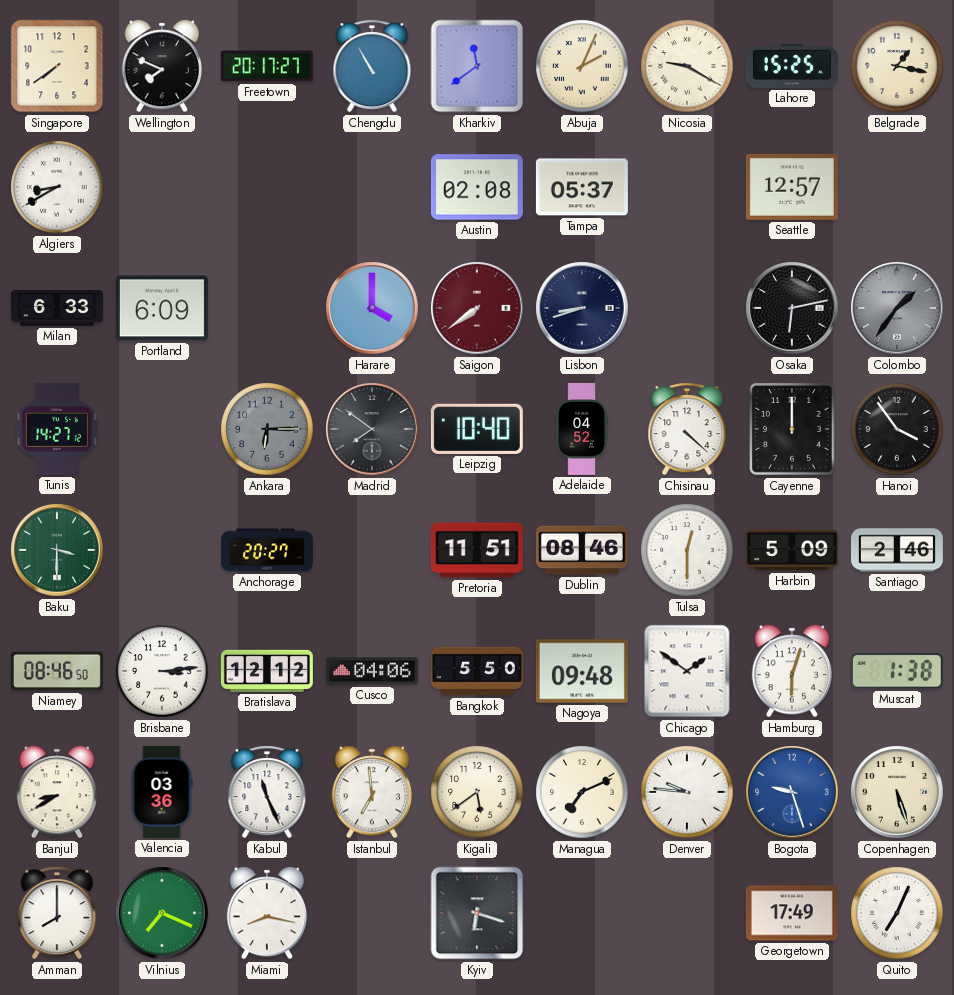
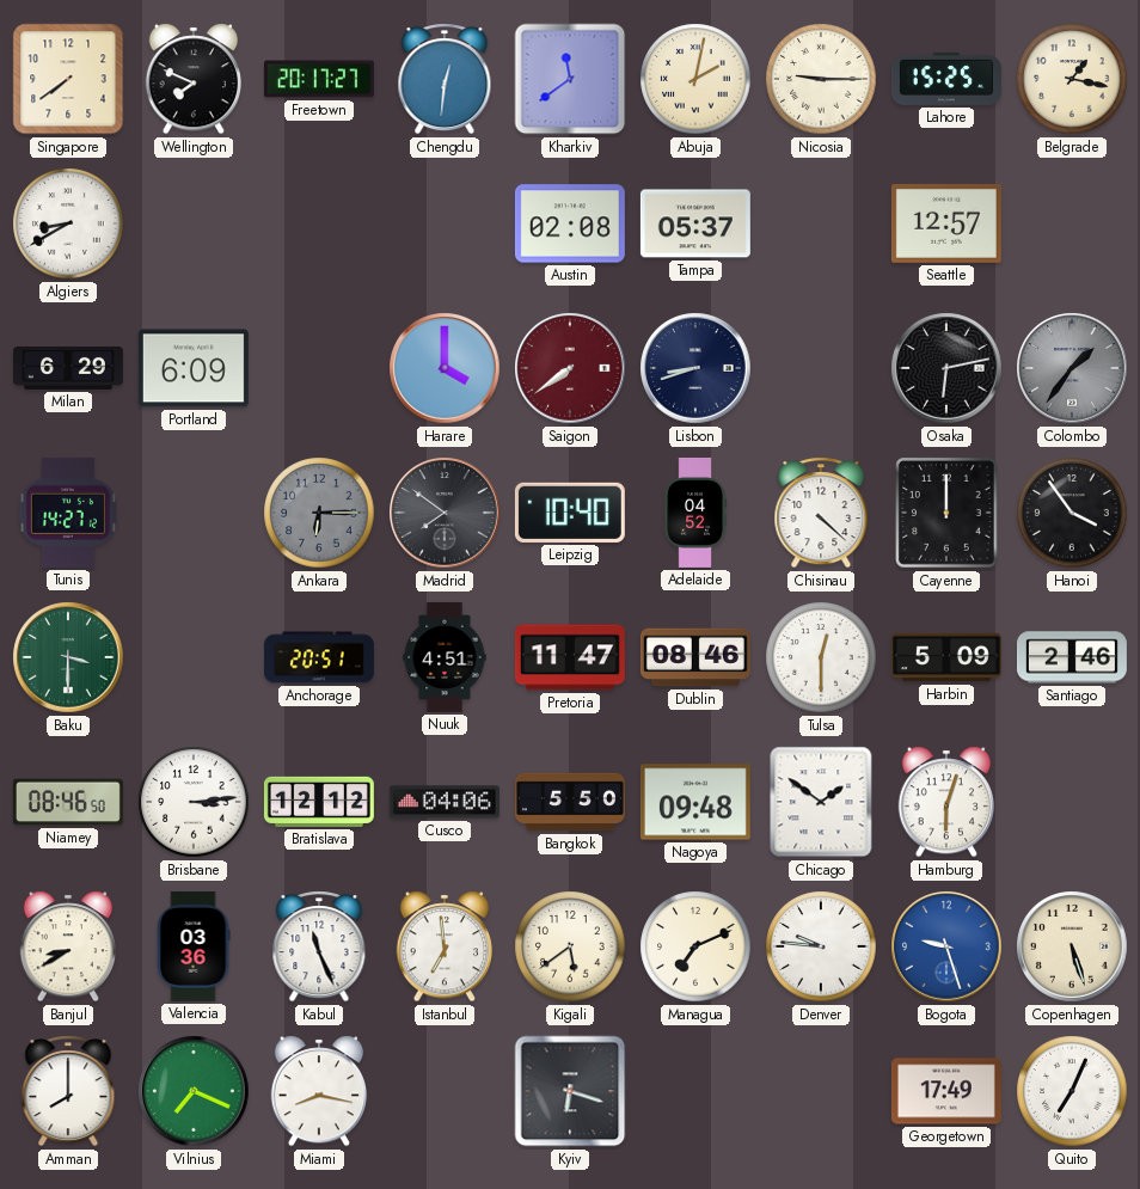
Chengdu: 10:55 -> 12:31
Abuja: 2:04 -> 2:02
Nicosia: 9:20 -> 9:15
Milan: 6:33 -> 6:29
Anchorage: 20:27 -> 20:51
Nuuk: none -> 4:51
Pretoria: 11:51 -> 11:47
Muscat: 1:38 -> none
